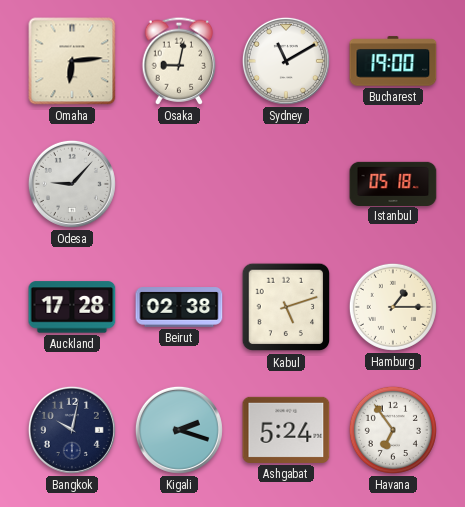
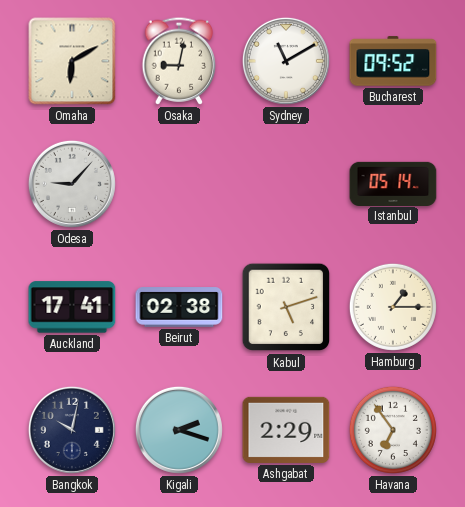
Omaha: 6:14 -> 6:10
Bucharest: 19:00 -> 09:52
Istanbul: 05:18 -> 05:14
Auckland: 17:28 -> 17:41
Ashgabat: 5:24 -> 2:29
